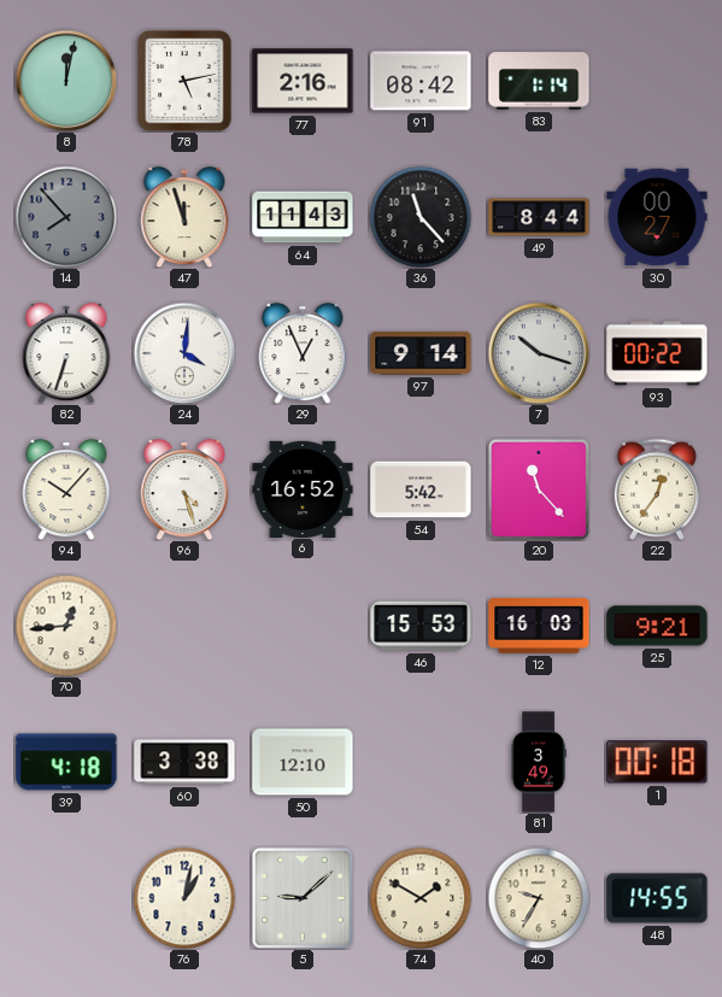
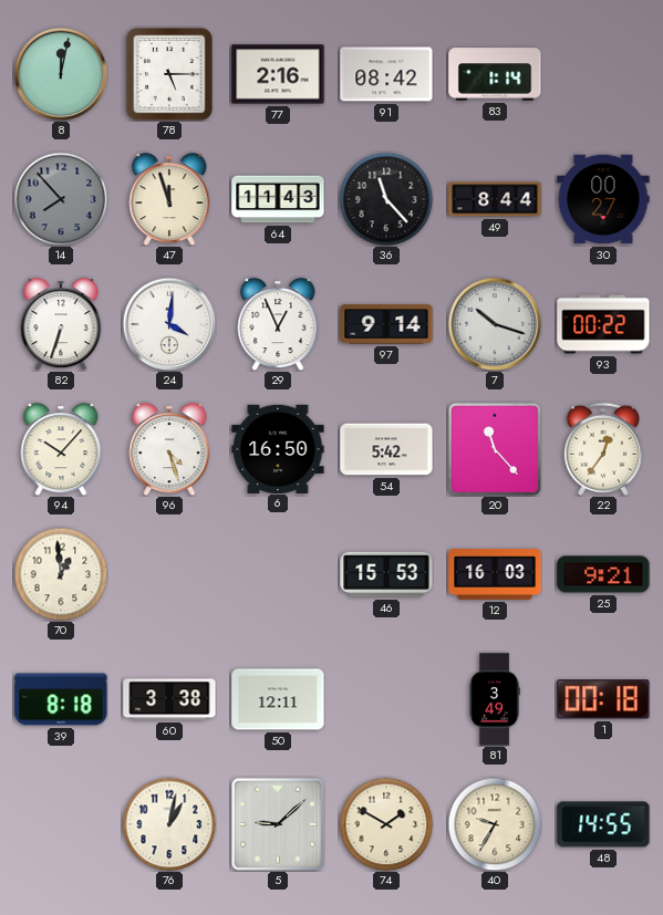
78: 5:13 -> 5:15
6: 16:52 -> 16:50
70: 12:44 -> 12:59
39: 4:18 -> 8:18
50: 12:10 -> 12:11
